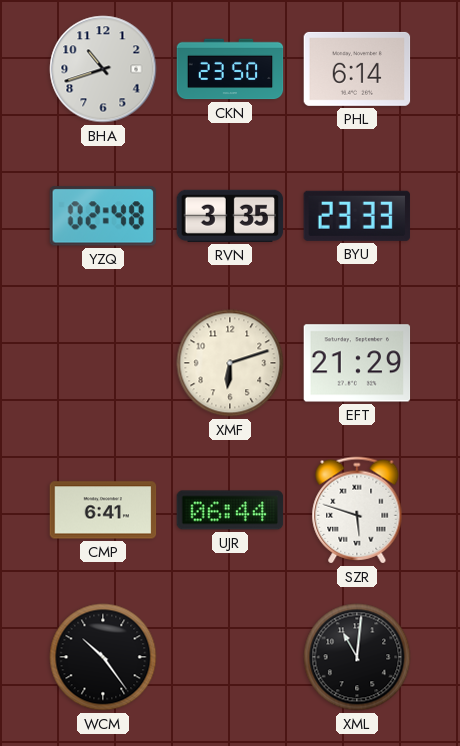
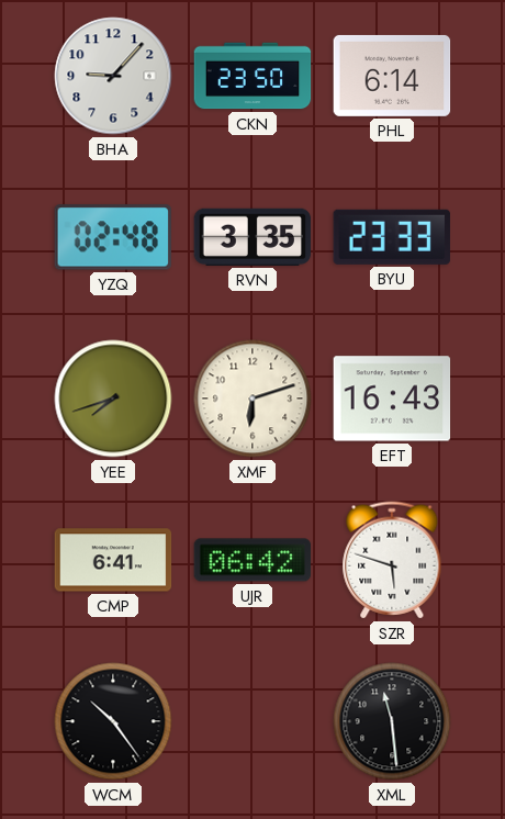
BHA: 10:42 -> 9:07
YEE: none -> 7:42
EFT: 21:29 -> 16:43
UJR: 06:44 -> 06:42
XML: 11:01 -> 11:29
